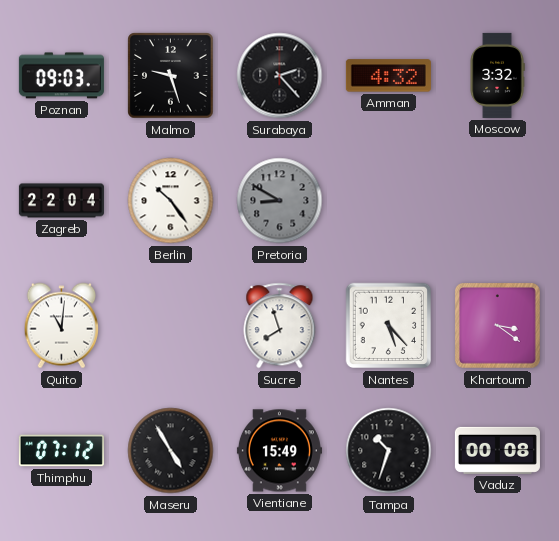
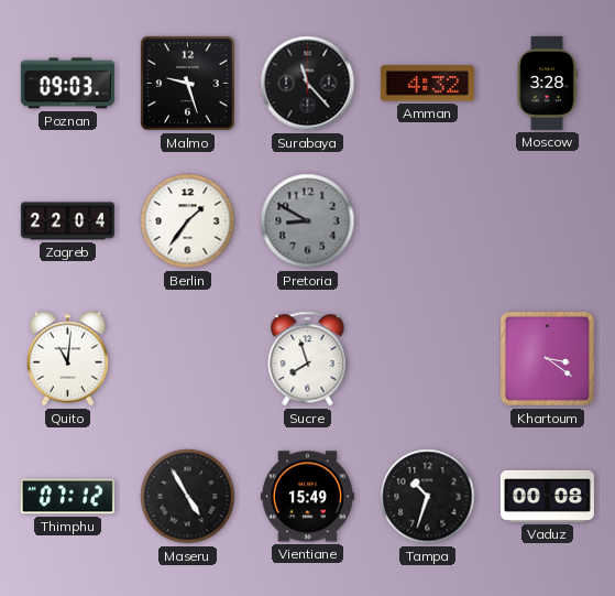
Surabaya: 2:23 -> 11:23
Moscow: 3:32 -> 3:28
Berlin: 10:24 -> 1:36
Nantes: 5:23 -> none
